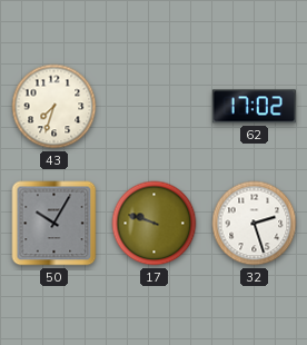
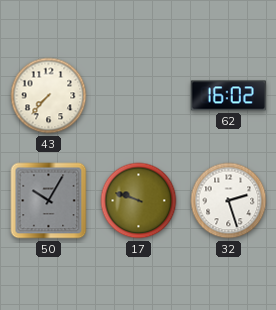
43: 7:33 -> 7:37
62: 17:02 -> 16:02
